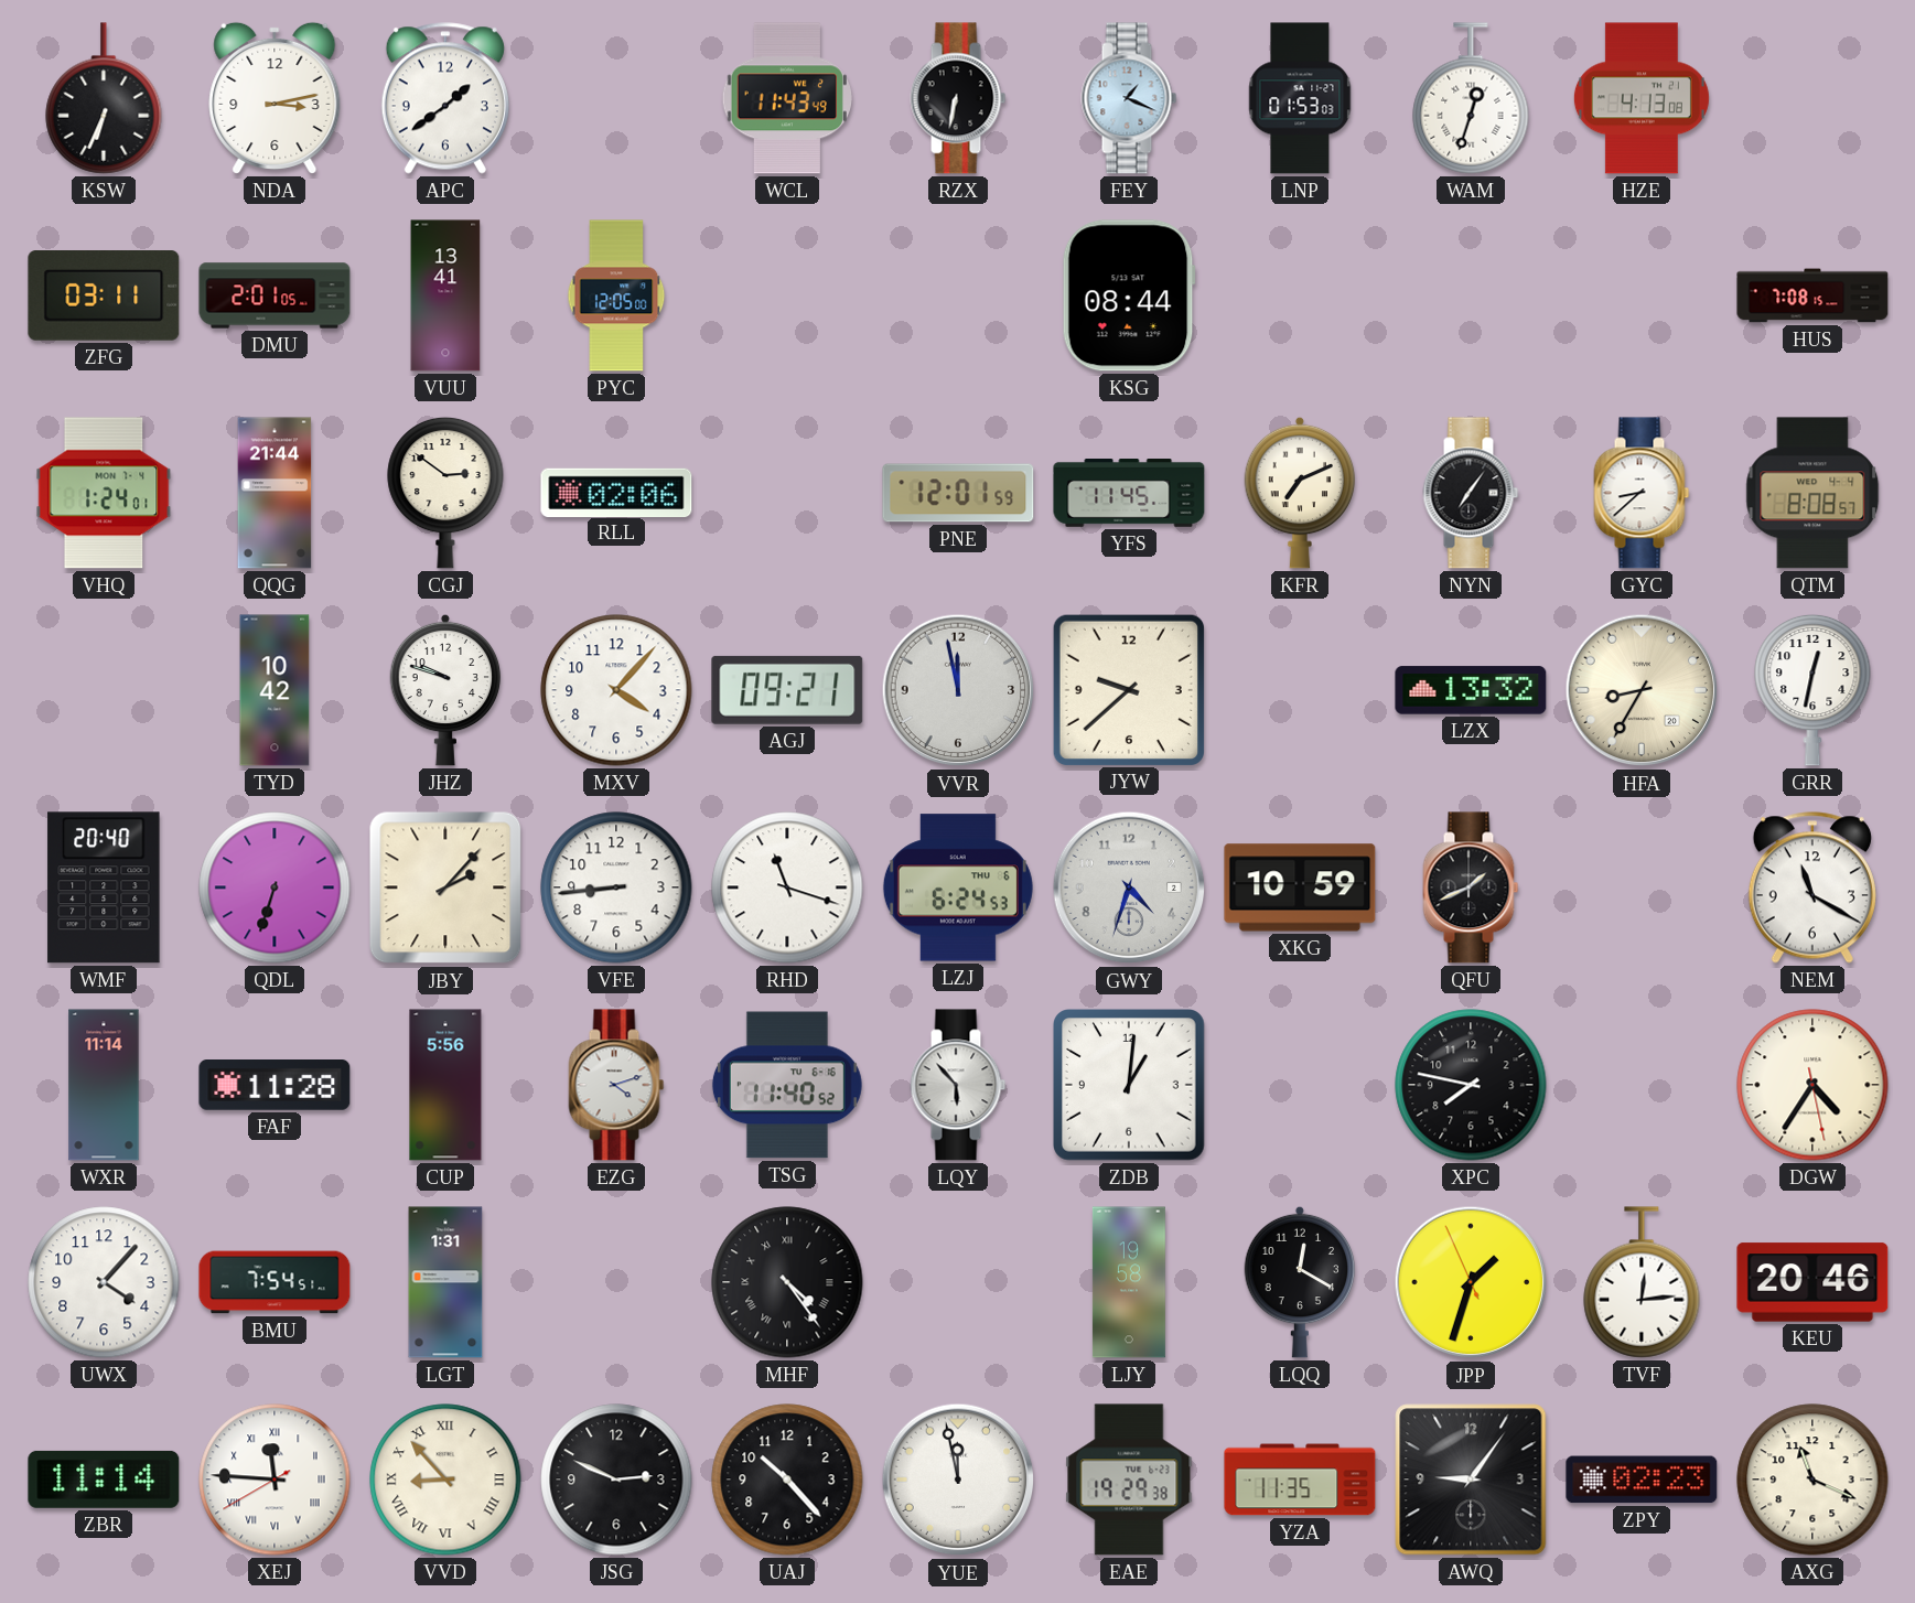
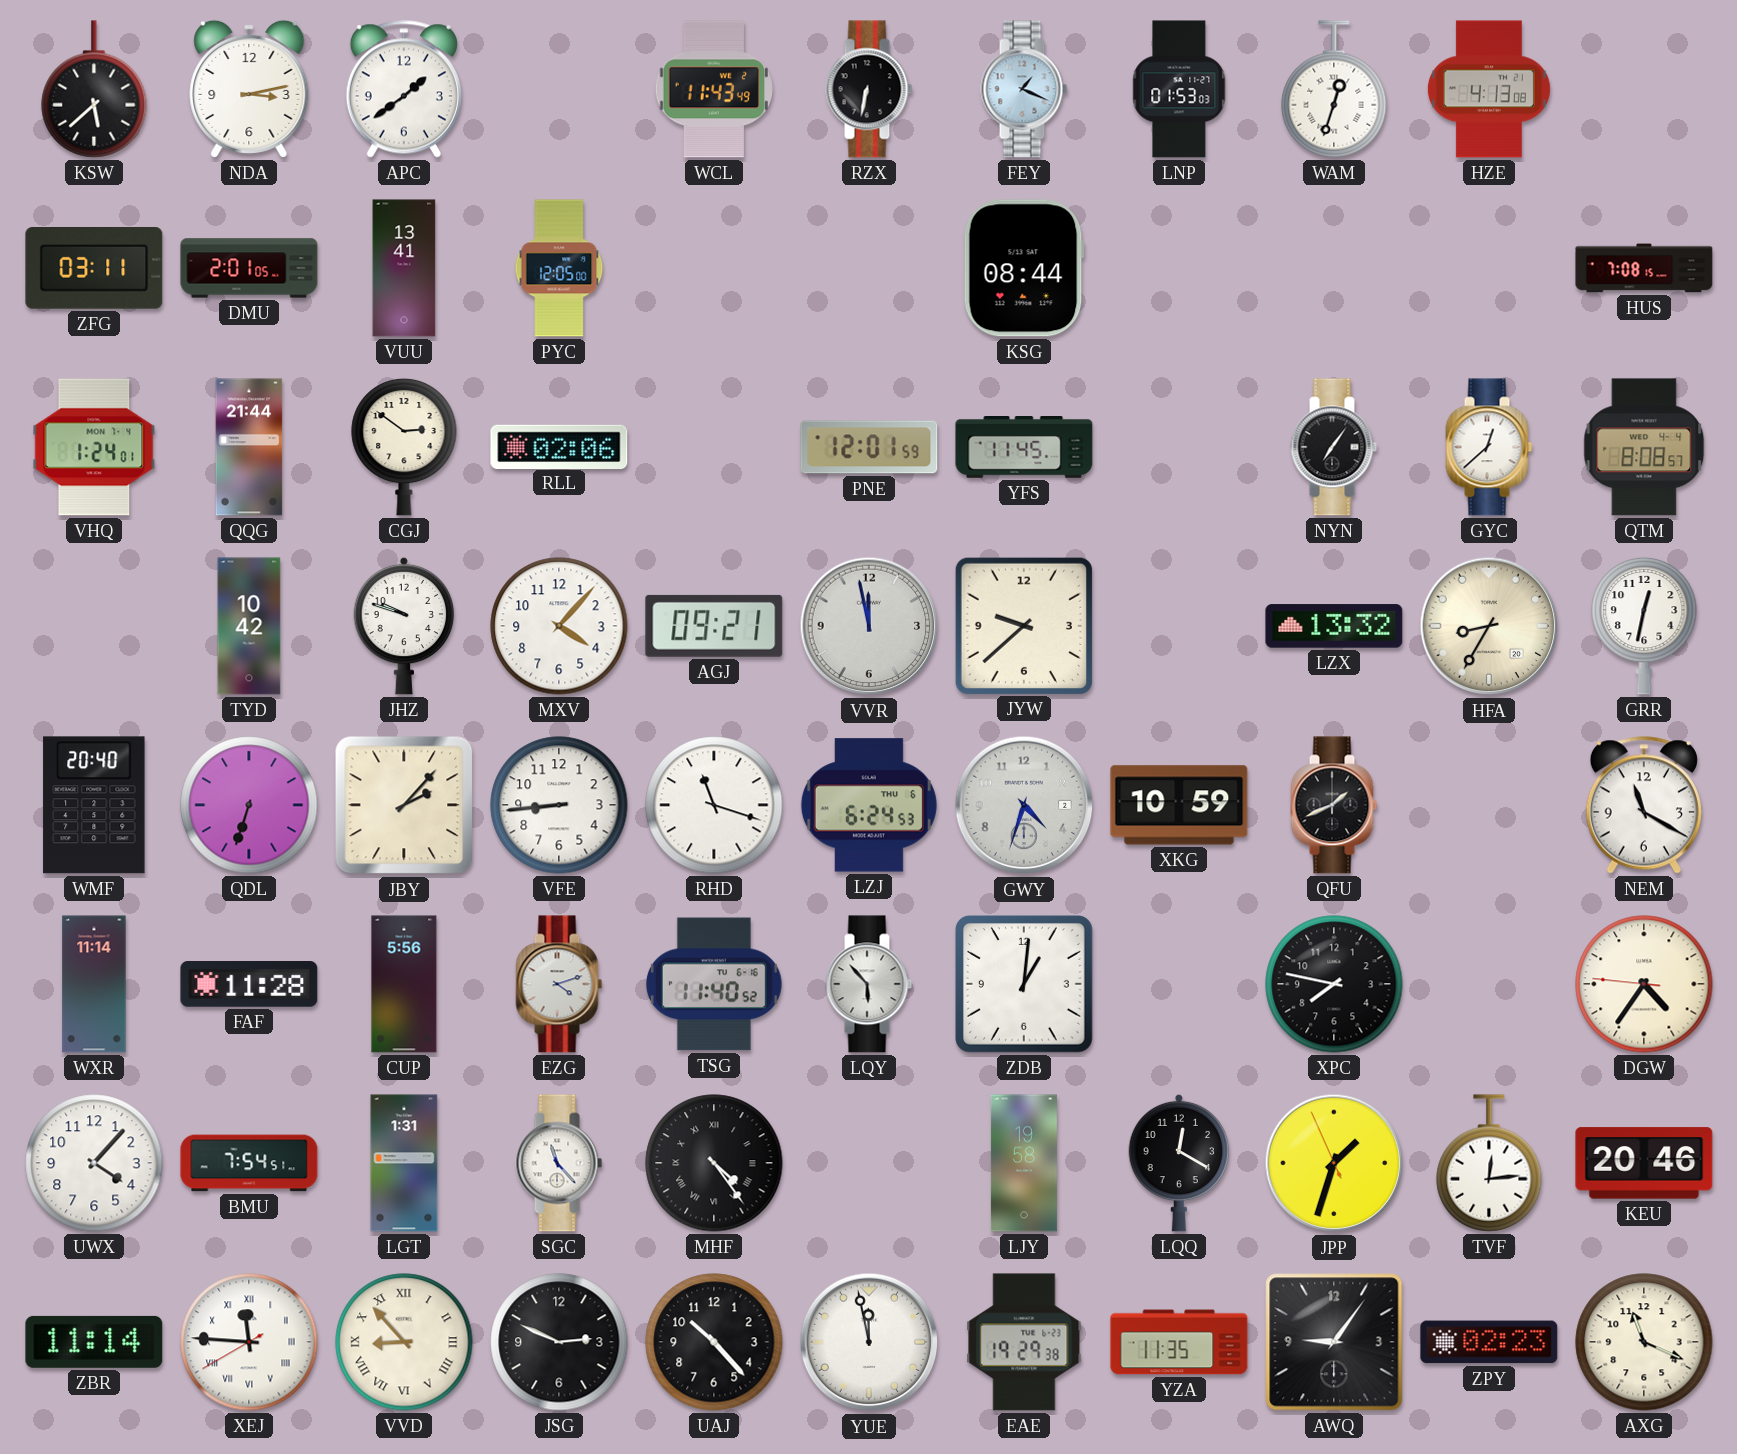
KSW: 6:34 -> 5:38
KFR: 7:11 -> none
GYC: 8:38 -> 12:38
DGW: 4:35:28 -> 4:35:46
SGC: none -> 11:23
